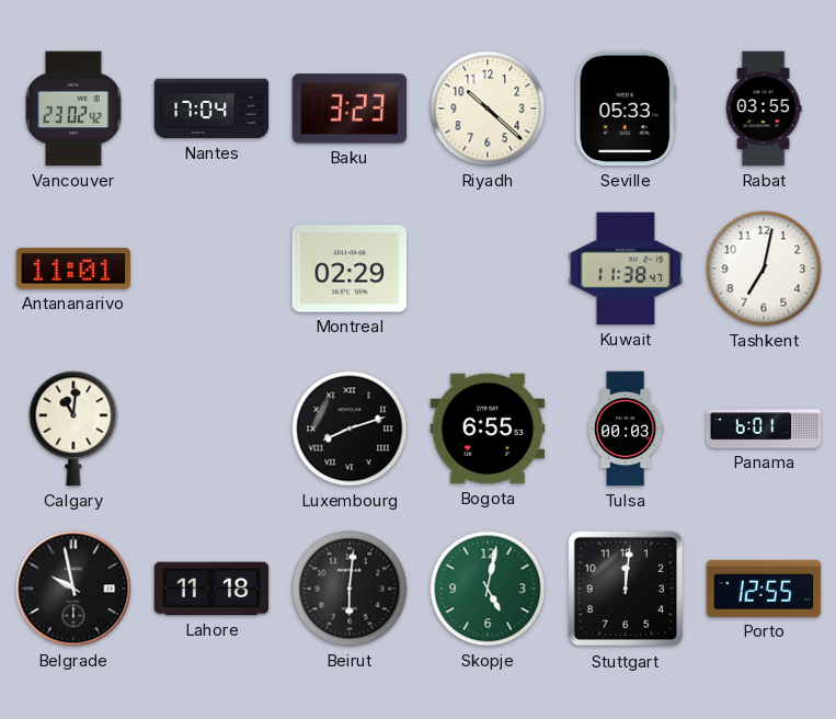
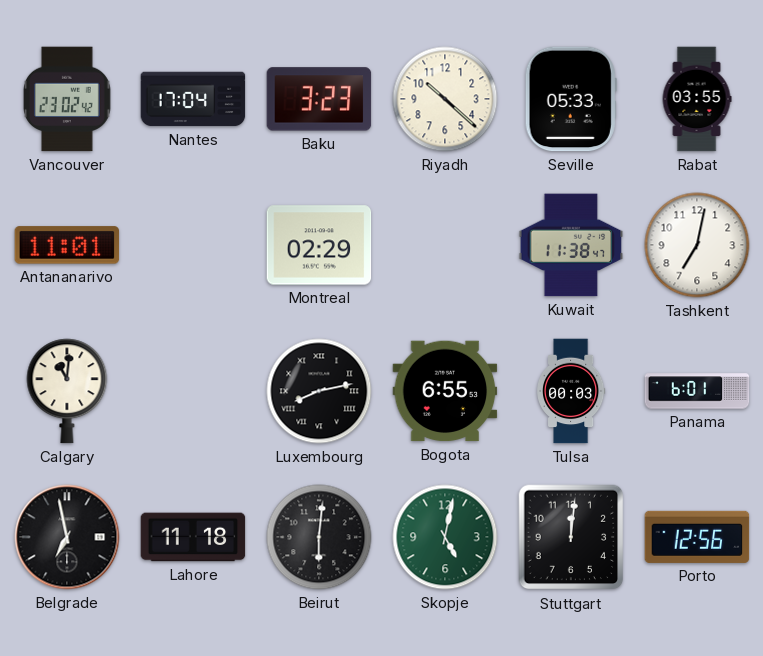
Luxembourg: 8:12 -> 8:13
Belgrade: 9:58 -> 6:58
Porto: 12:55 -> 12:56
